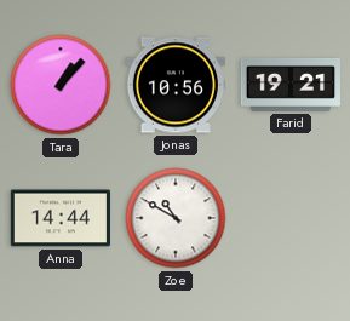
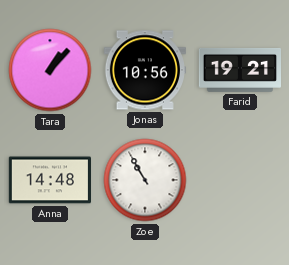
Anna: 14:44 -> 14:48
Zoe: 10:50 -> 10:55
